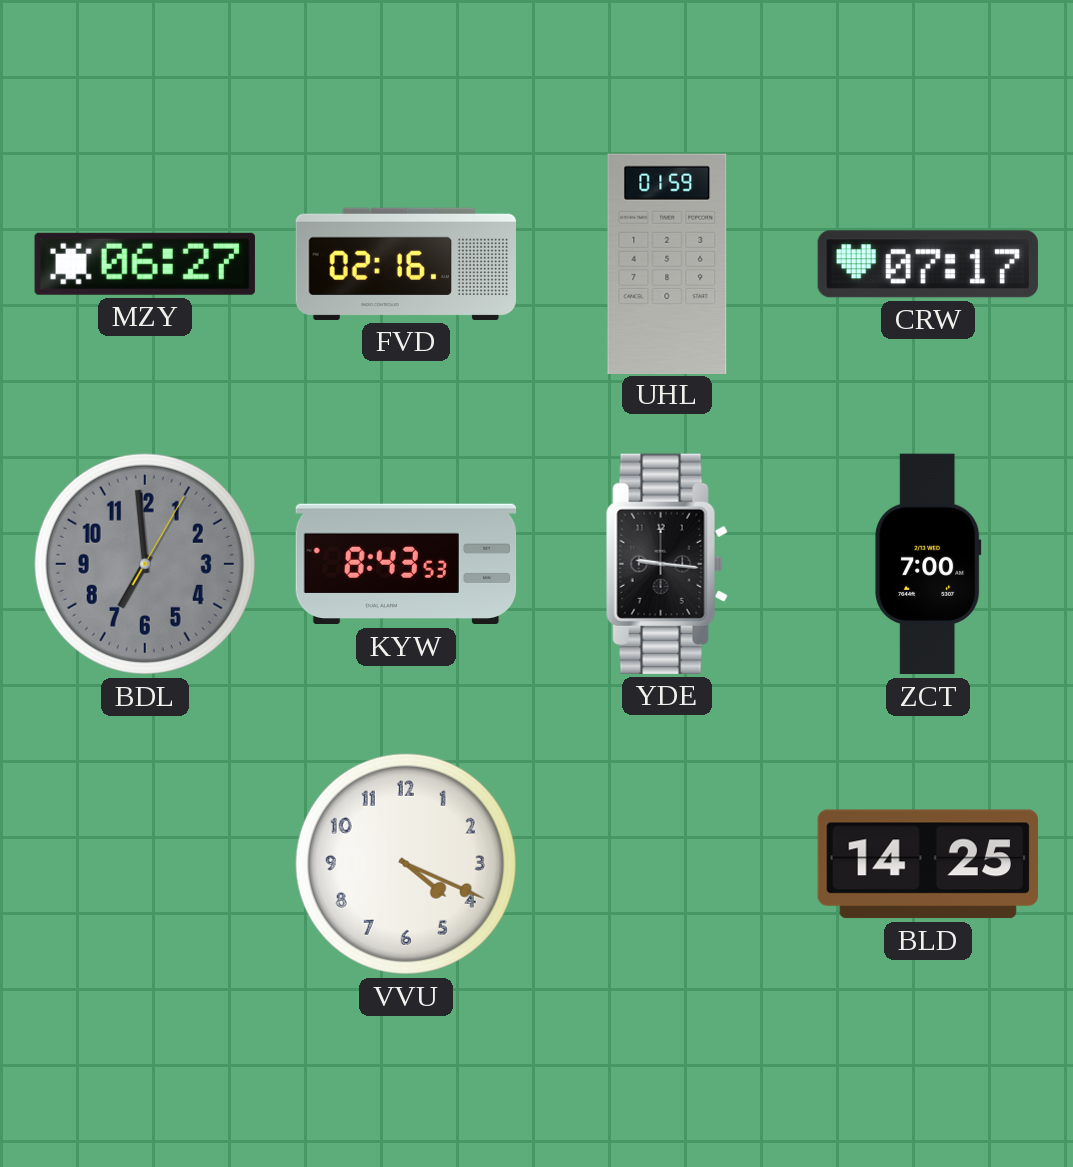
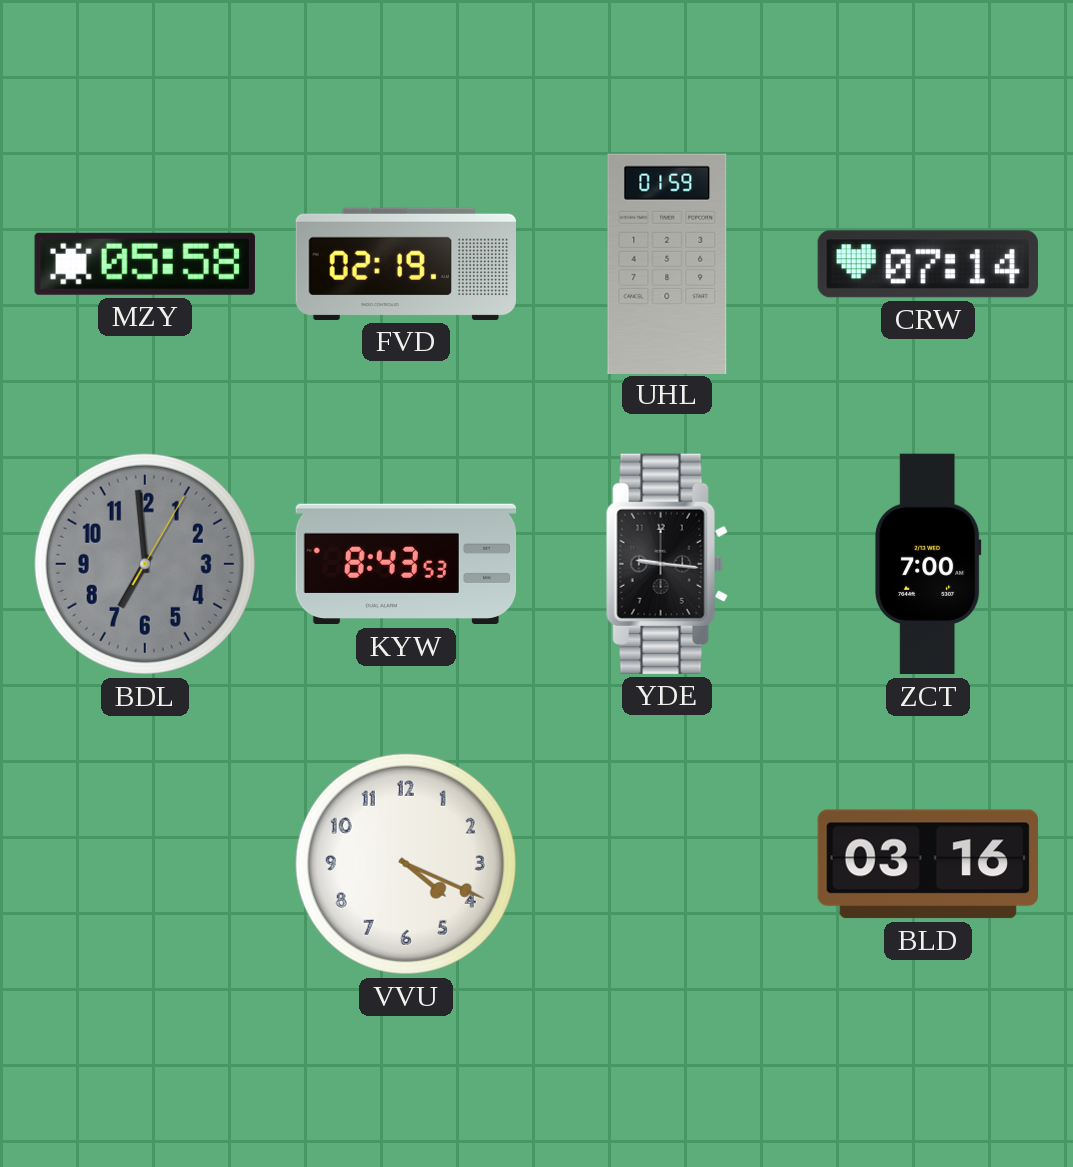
MZY: 06:27 -> 05:58
FVD: 02:16 -> 02:19
CRW: 07:17 -> 07:14
BLD: 14:25 -> 03:16
